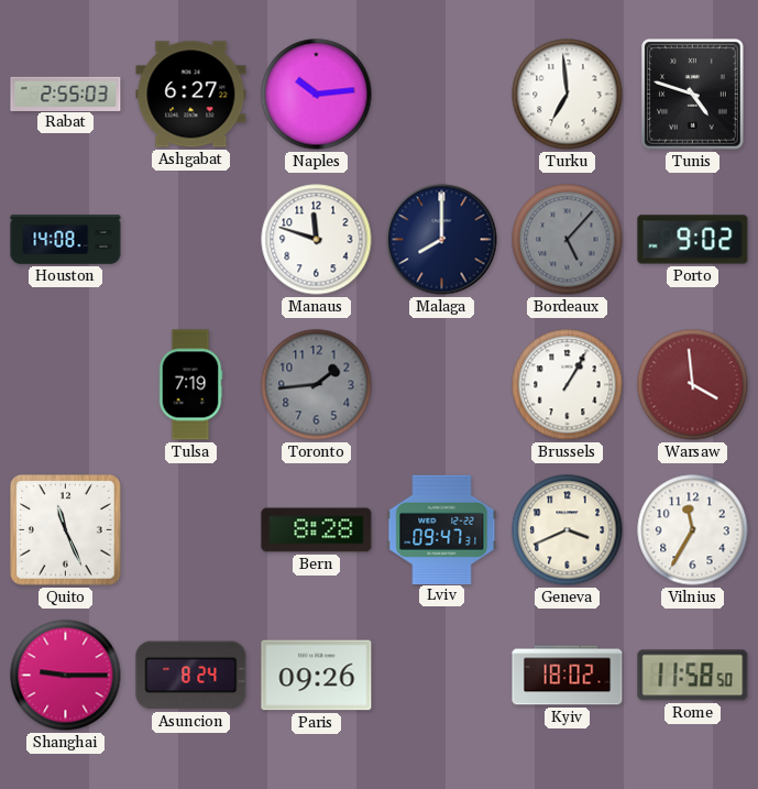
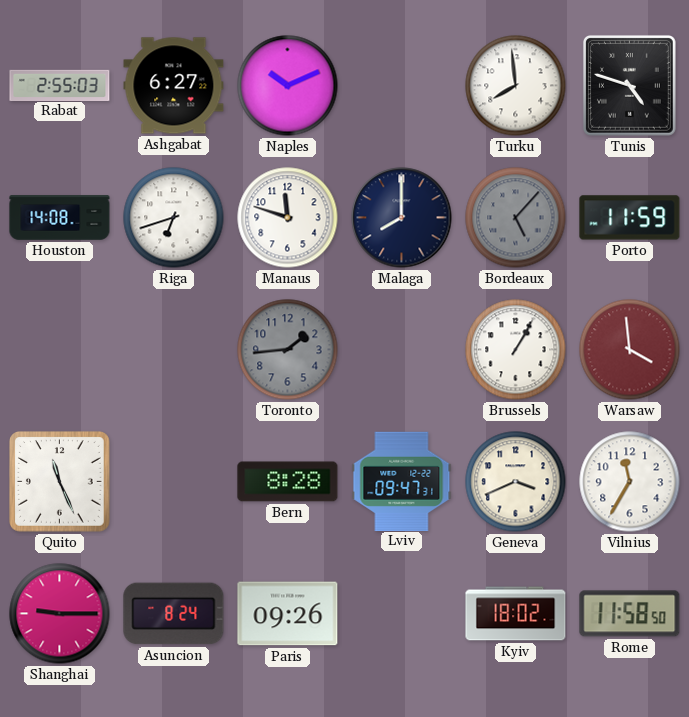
Naples: 10:14 -> 10:11
Turku: 6:59 -> 7:59
Riga: none -> 6:42
Porto: 9:02 -> 11:59
Tulsa: 7:19 -> none
